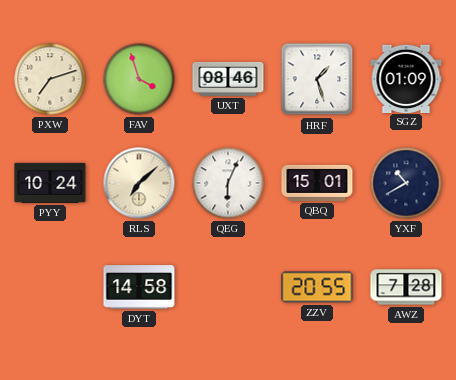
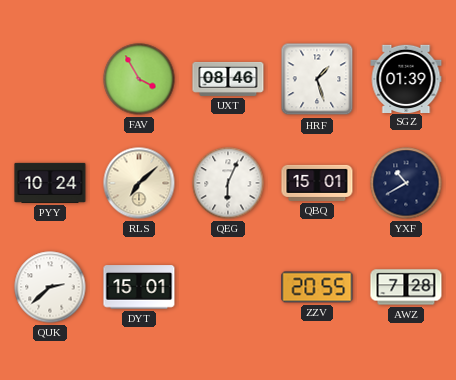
PXW: 7:12 -> none
FAV: 3:57 -> 3:55
SGZ: 01:09 -> 01:39
QUK: none -> 2:38
DYT: 14:58 -> 15:01
